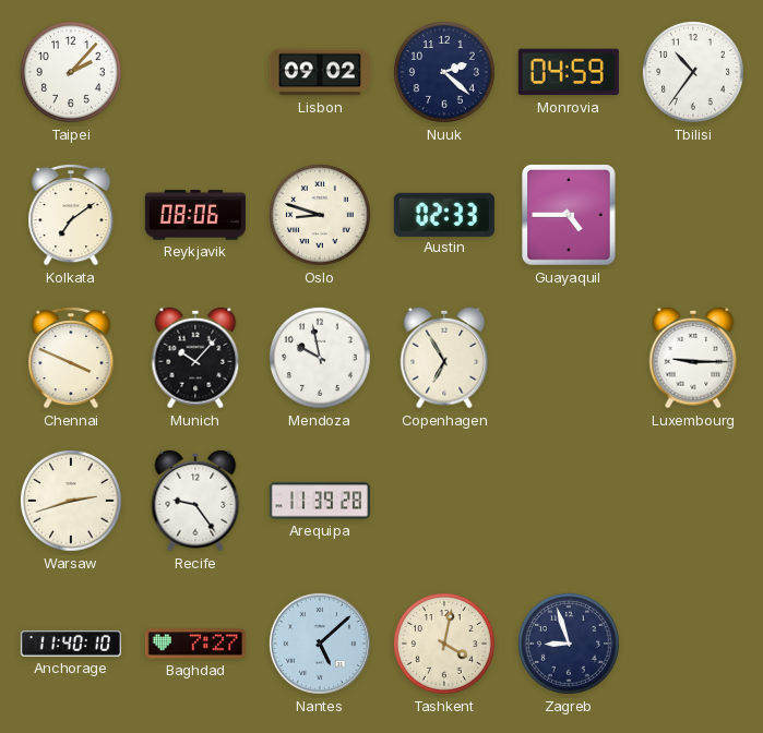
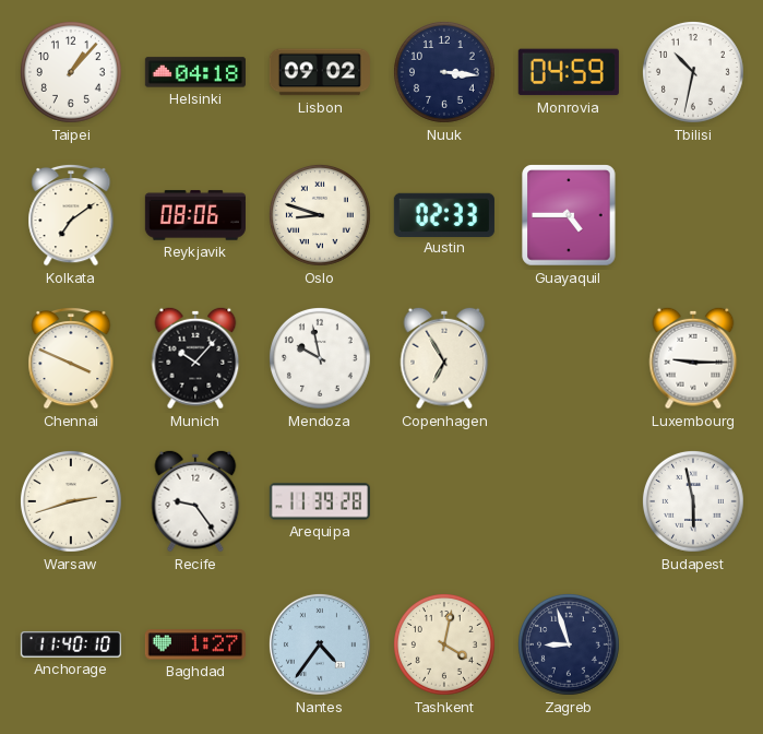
Taipei: 2:07 -> 1:07
Helsinki: none -> 04:18
Nuuk: 2:22 -> 3:16
Tbilisi: 10:36 -> 10:32
Budapest: none -> 5:58
Baghdad: 7:27 -> 1:27
Nantes: 5:08 -> 4:36
